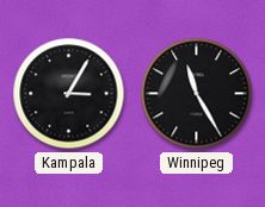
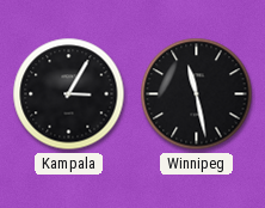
Winnipeg: 11:25 -> 11:28
